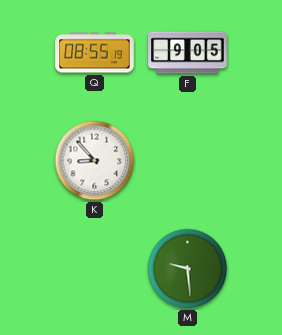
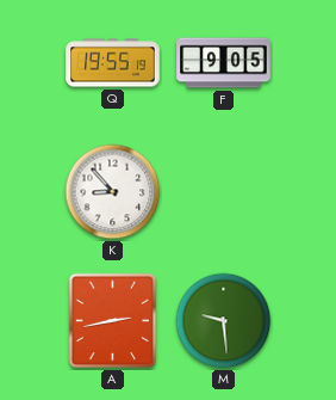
Q: 08:55 -> 19:55
A: none -> 2:43
